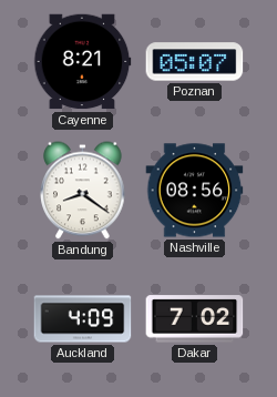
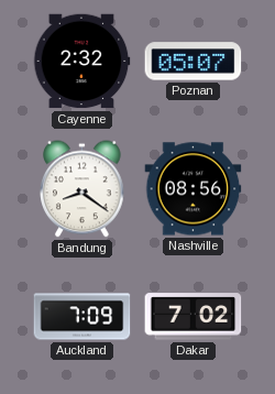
Cayenne: 8:21 -> 2:32
Auckland: 4:09 -> 7:09
